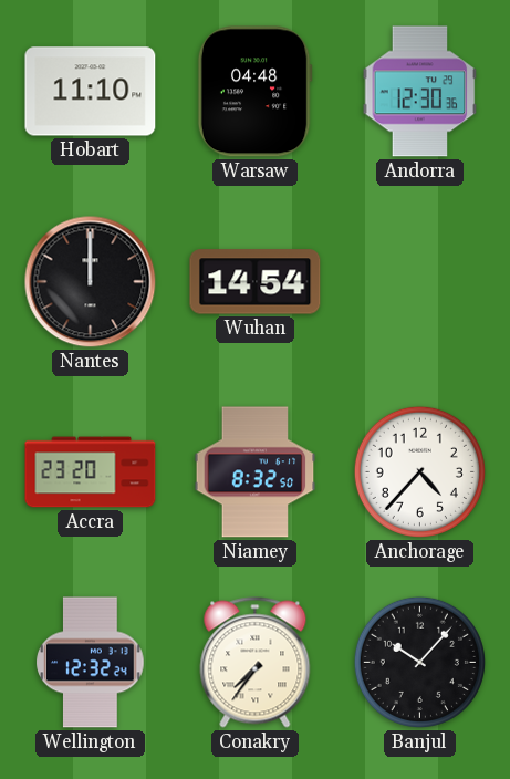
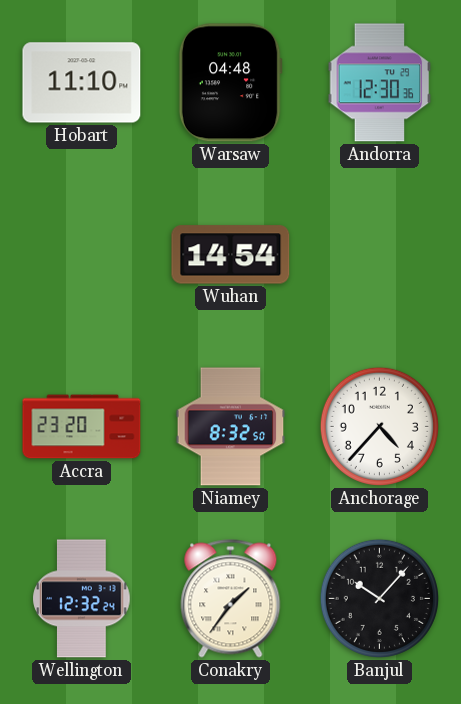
Nantes: 12:00 -> none
Conakry: 7:36 -> 1:36
